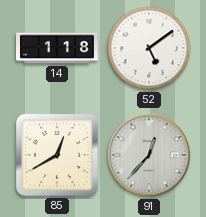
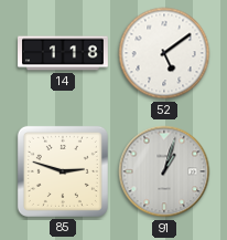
85: 12:40 -> 2:48
91: 12:37 -> 1:03
